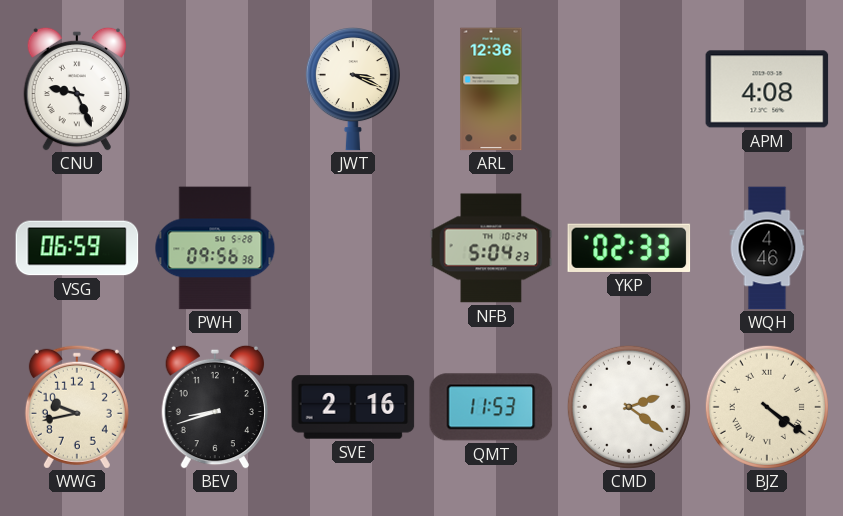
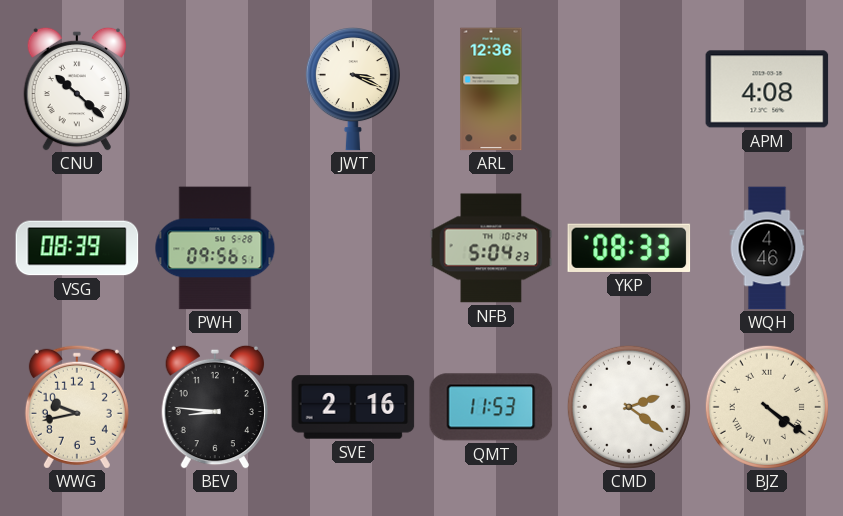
CNU: 9:26 -> 10:22
VSG: 06:59 -> 08:39
PWH: 09:56:38 -> 09:56:51
YKP: 02:33 -> 08:33
BEV: 8:42 -> 8:46
